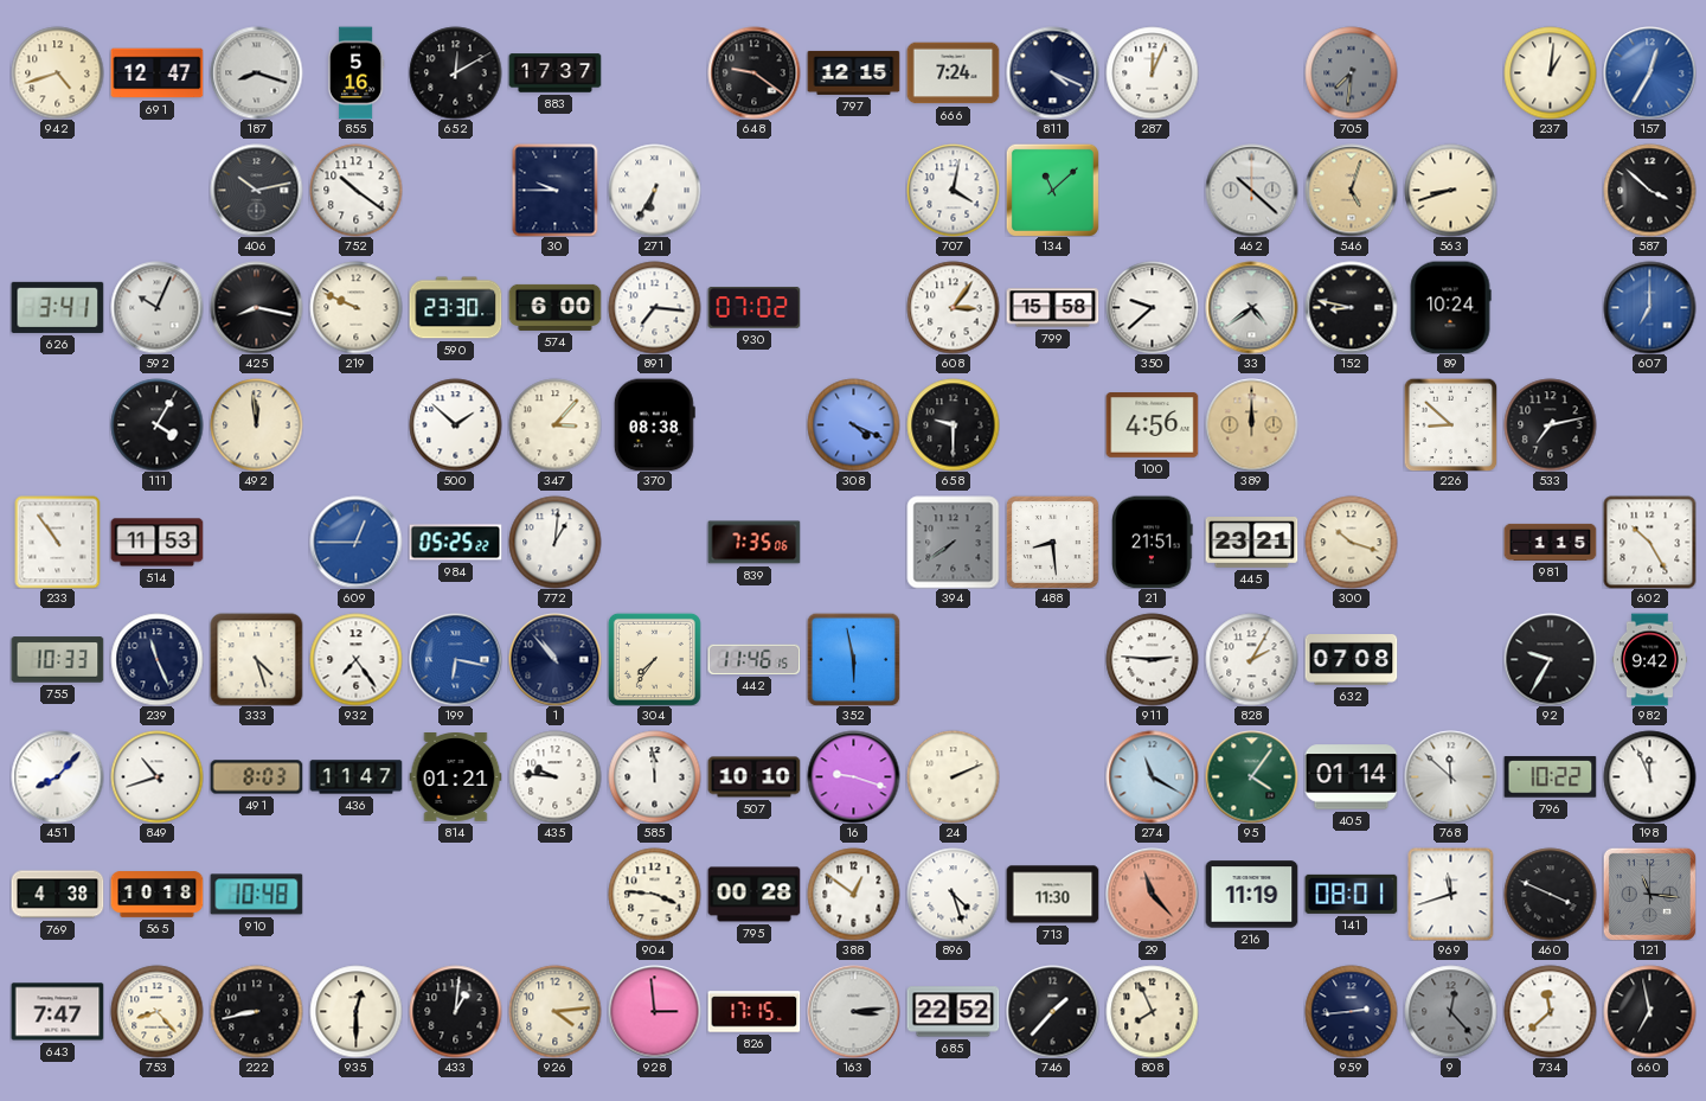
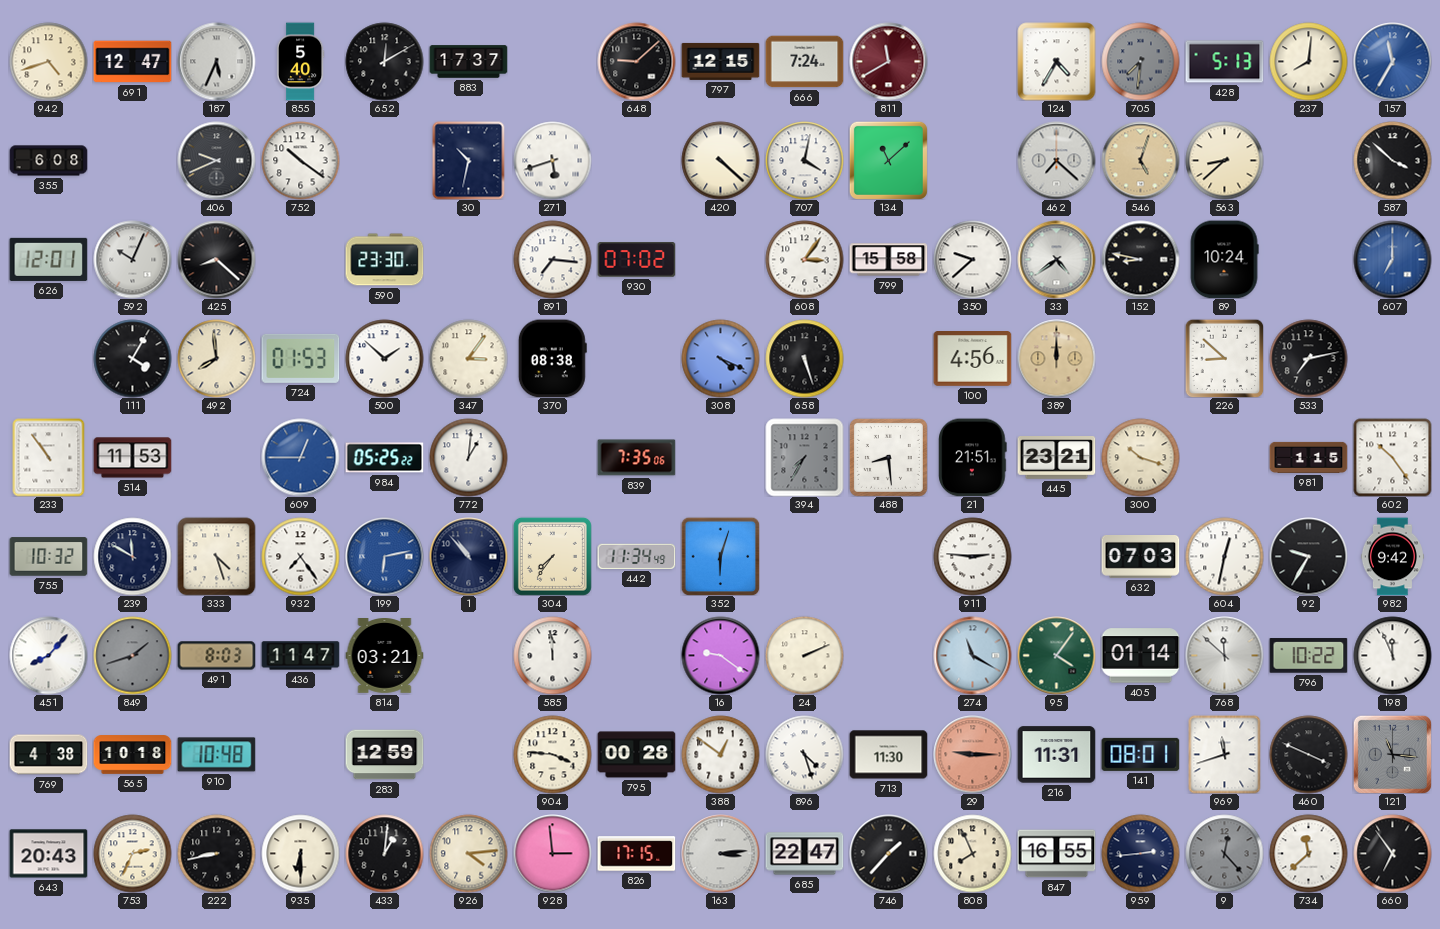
187: 8:18 -> 5:34
855: 5:16 -> 5:40
648: 9:21 -> 9:08
811: 4:19 -> 11:40
811 dial: navy -> burgundy
287: 12:04 -> none
124: none -> 4:35
428: none -> 5:13
237: 1:01 -> 8:01
157: 12:35 -> 11:35
355: none -> 6:08
406: 10:13 -> 9:41
30: 9:45 -> 10:32
271: 6:35 -> 5:42
420: none -> 4:22
462: 10:22 -> 7:22
563: 8:42 -> 8:38
626: 3:41 -> 12:01
425: 8:17 -> 8:22
219: 9:49 -> none
574: 6:00 -> none
492: 11:59 -> 7:59
724: none -> 01:53
347: 3:07 -> 3:06
658: 9:30 -> 5:27
394: 7:39 -> 7:35
602: 10:25 -> 10:24
755: 10:33 -> 10:32
239: 11:26 -> 11:50
199: 6:17 -> 6:13
442: 11:46 -> 11:34
352: 5:58 -> 6:03
828: 2:05 -> none
632: 07:08 -> 07:03
604: none -> 12:32
849: 10:42 -> 1:42
849 dial: white -> grey
814: 01:21 -> 03:21
435: 9:46 -> none
507: 10:10 -> none
16: 9:18 -> 9:21
283: none -> 12:59
29: 11:23 -> 9:15
216: 11:19 -> 11:31
643: 7:47 -> 20:43
753: 8:23 -> 2:34
935: 12:30 -> 6:30
685: 22:52 -> 22:47
847: none -> 16:55
660: 6:58 -> 6:54
